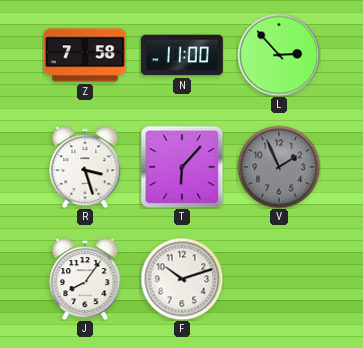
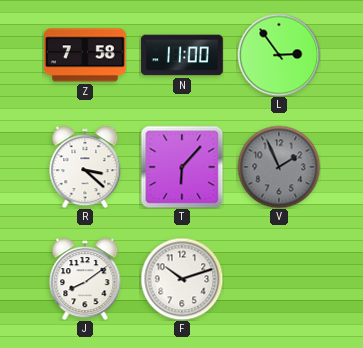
L: 2:53 -> 2:54
R: 3:27 -> 3:22
J: 8:06 -> 8:09
